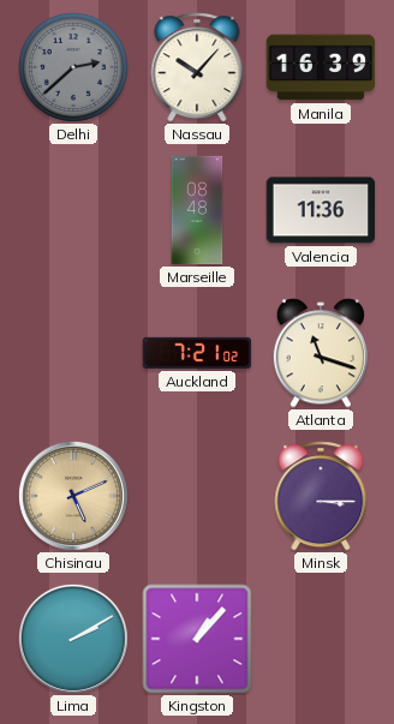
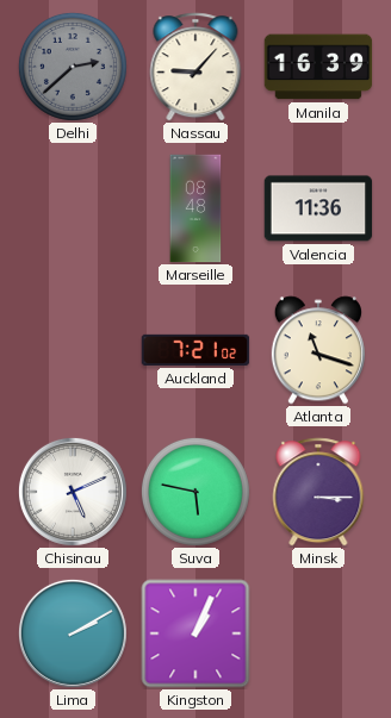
Nassau: 10:07 -> 9:07
Chisinau dial: champagne -> white
Suva: none -> 5:47
Kingston: 1:07 -> 1:04
